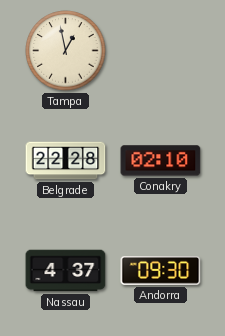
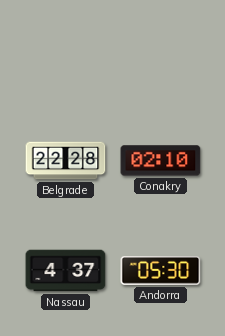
Tampa: 12:58 -> none
Andorra: 09:30 -> 05:30
